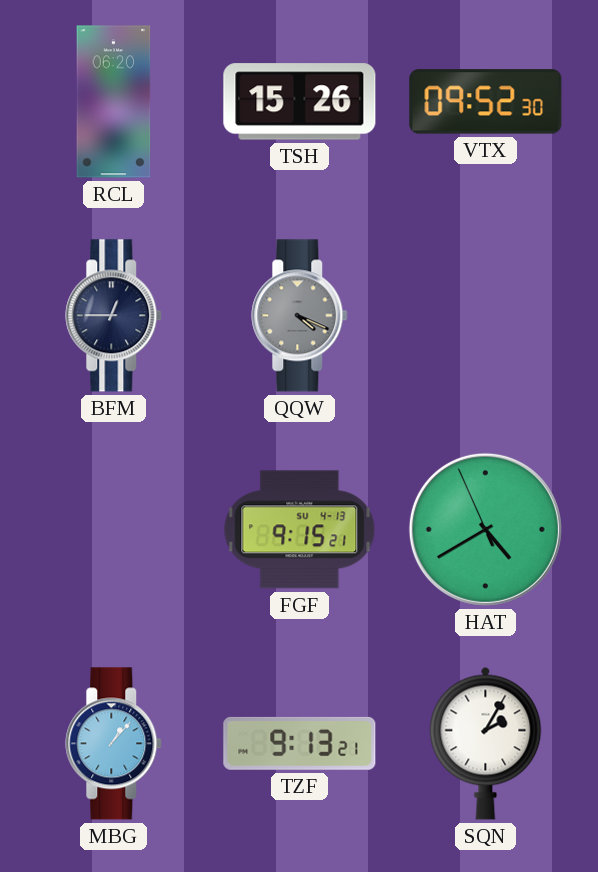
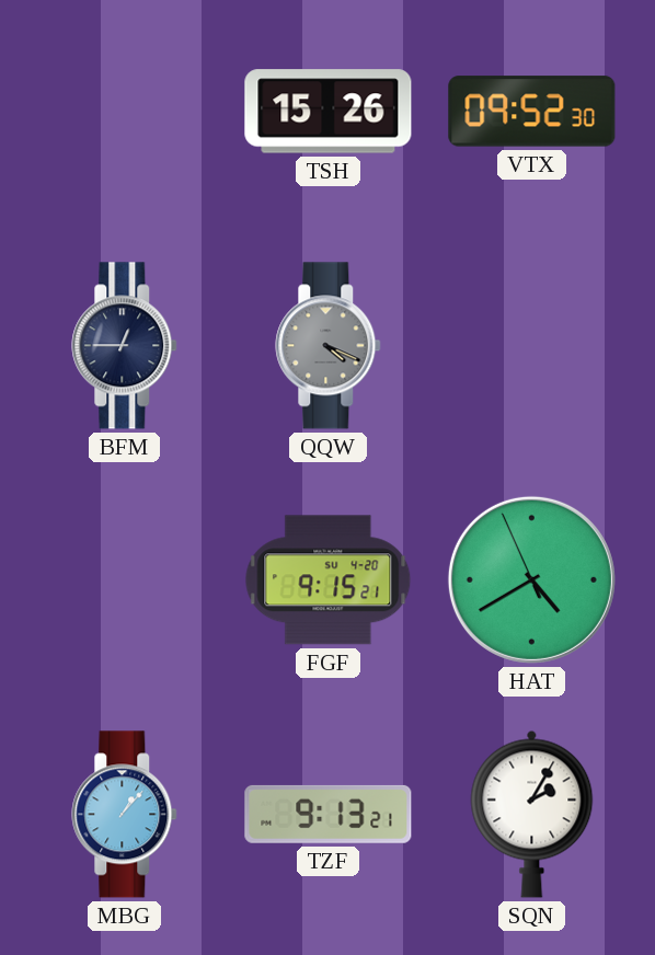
RCL: 06:20 -> none
FGF date: SU 4-13 -> SU 4-20
